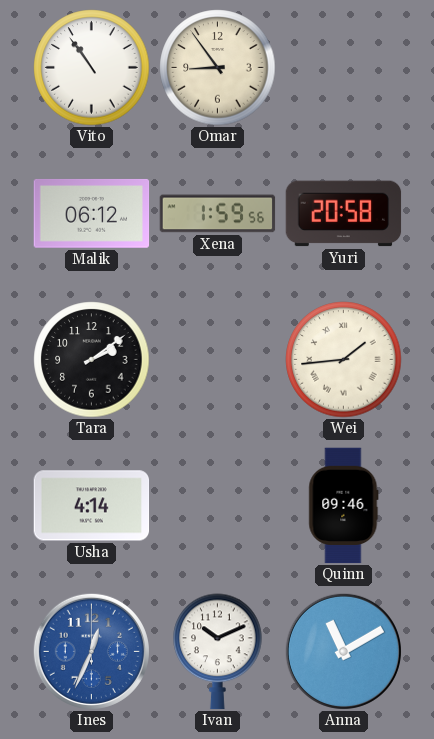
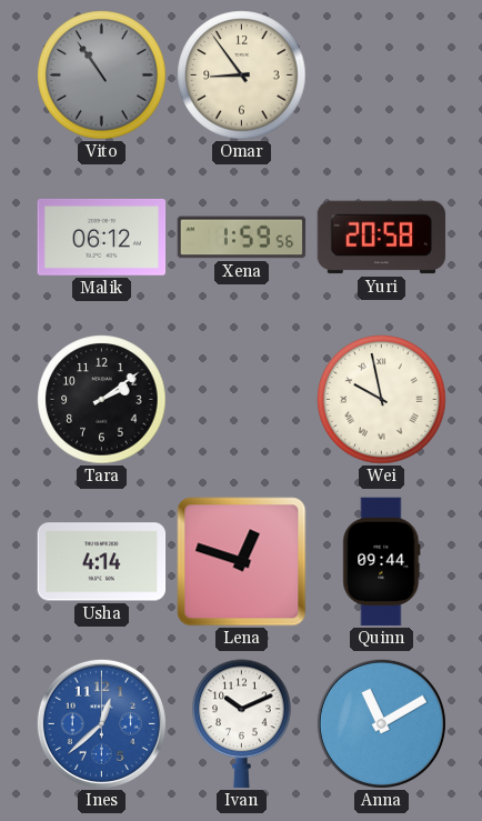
Vito dial: white -> grey
Wei: 1:44 -> 9:58
Lena: none -> 12:48
Quinn: 09:46 -> 09:44
Ines: 12:34 -> 12:38
